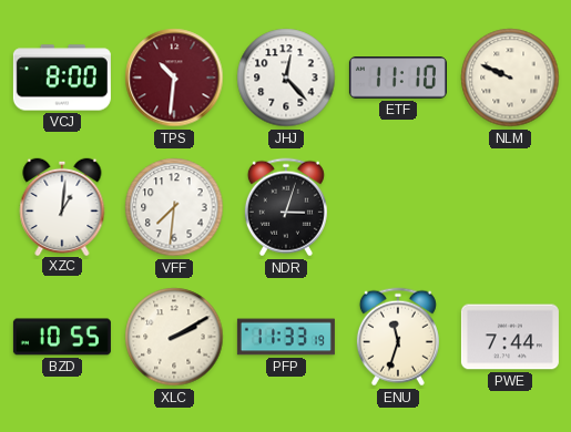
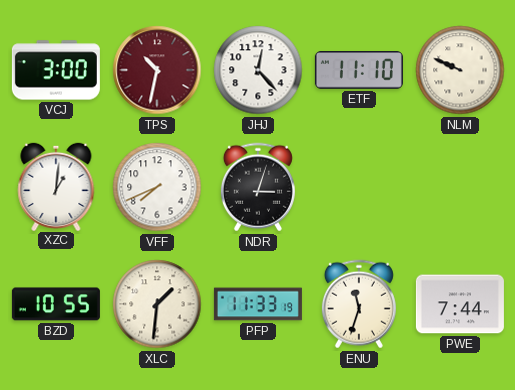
VCJ: 8:00 -> 3:00
TPS: 10:31 -> 10:32
VFF: 7:31 -> 7:41
XLC: 2:10 -> 1:31
